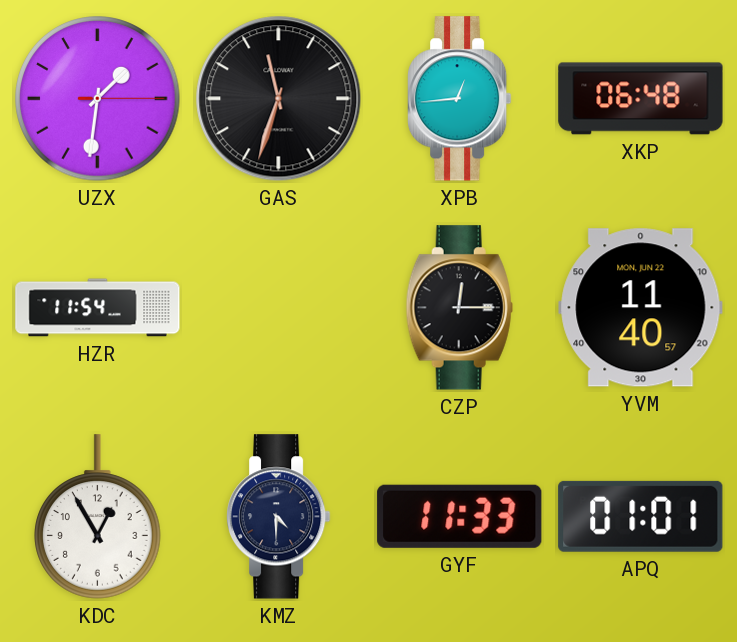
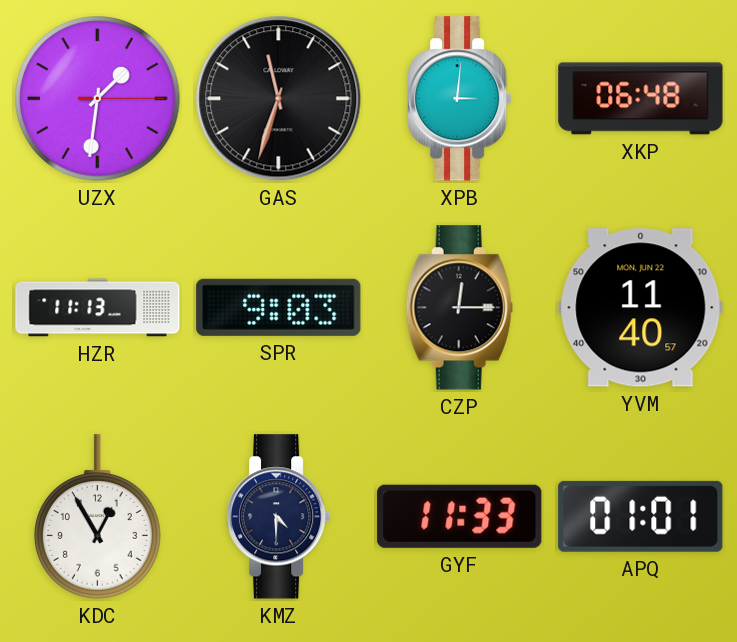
XPB: 12:44 -> 3:01
HZR: 11:54 -> 11:13
SPR: none -> 9:03
